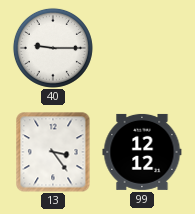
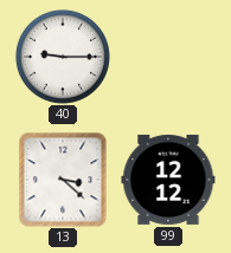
13: 3:24 -> 3:22
